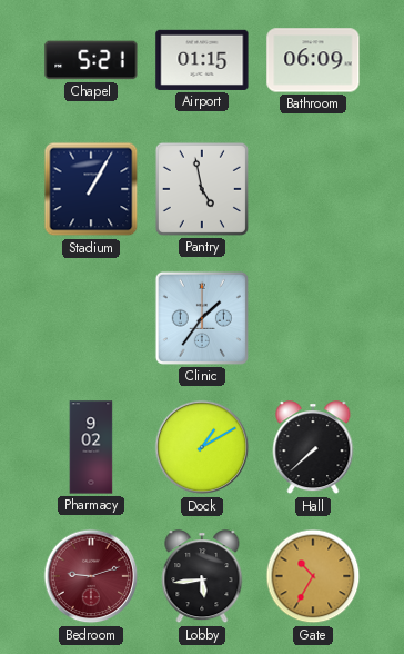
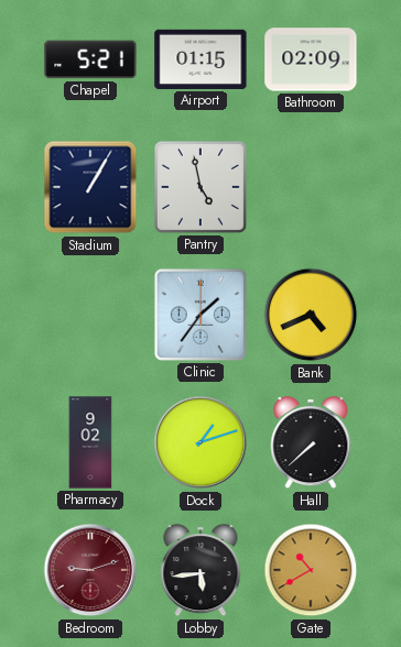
Bathroom: 06:09 -> 02:09
Bank: none -> 4:41
Dock: 1:10 -> 1:12
Gate: 10:35 -> 10:40
